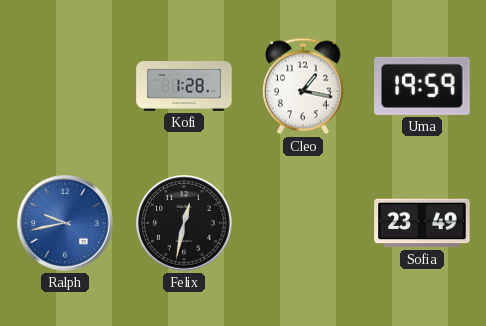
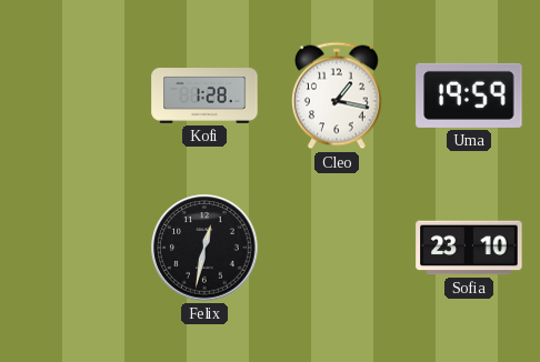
Ralph: 9:43 -> none
Sofia: 23:49 -> 23:10
